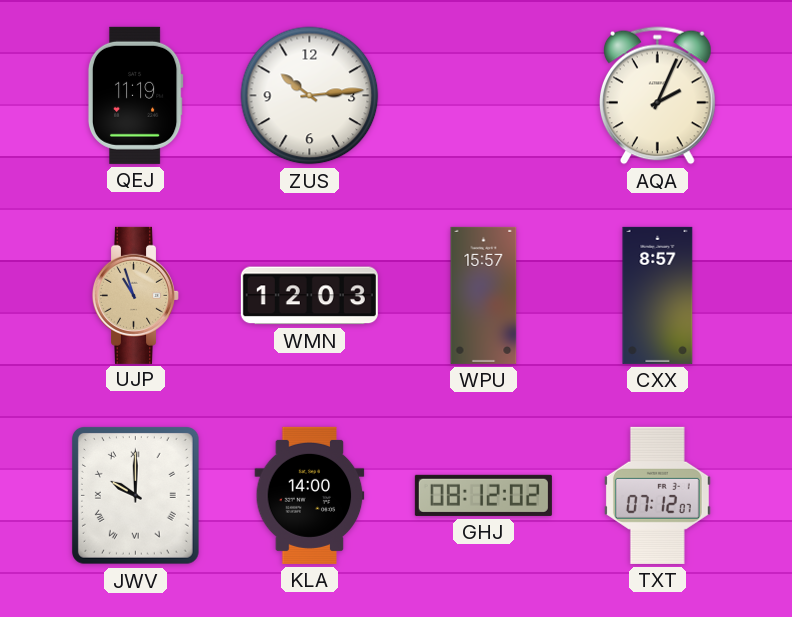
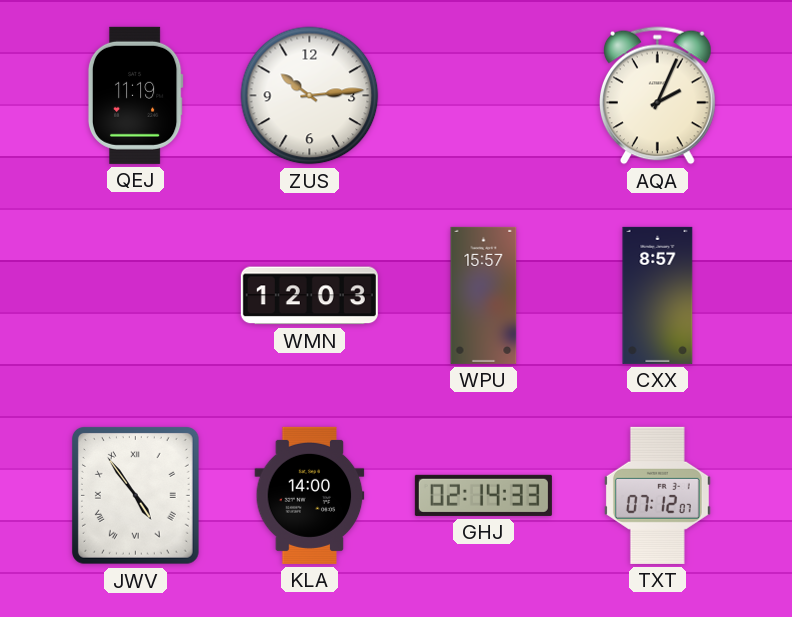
UJP: 10:57 -> none
JWV: 10:00 -> 4:54
GHJ: 08:12 -> 02:14
